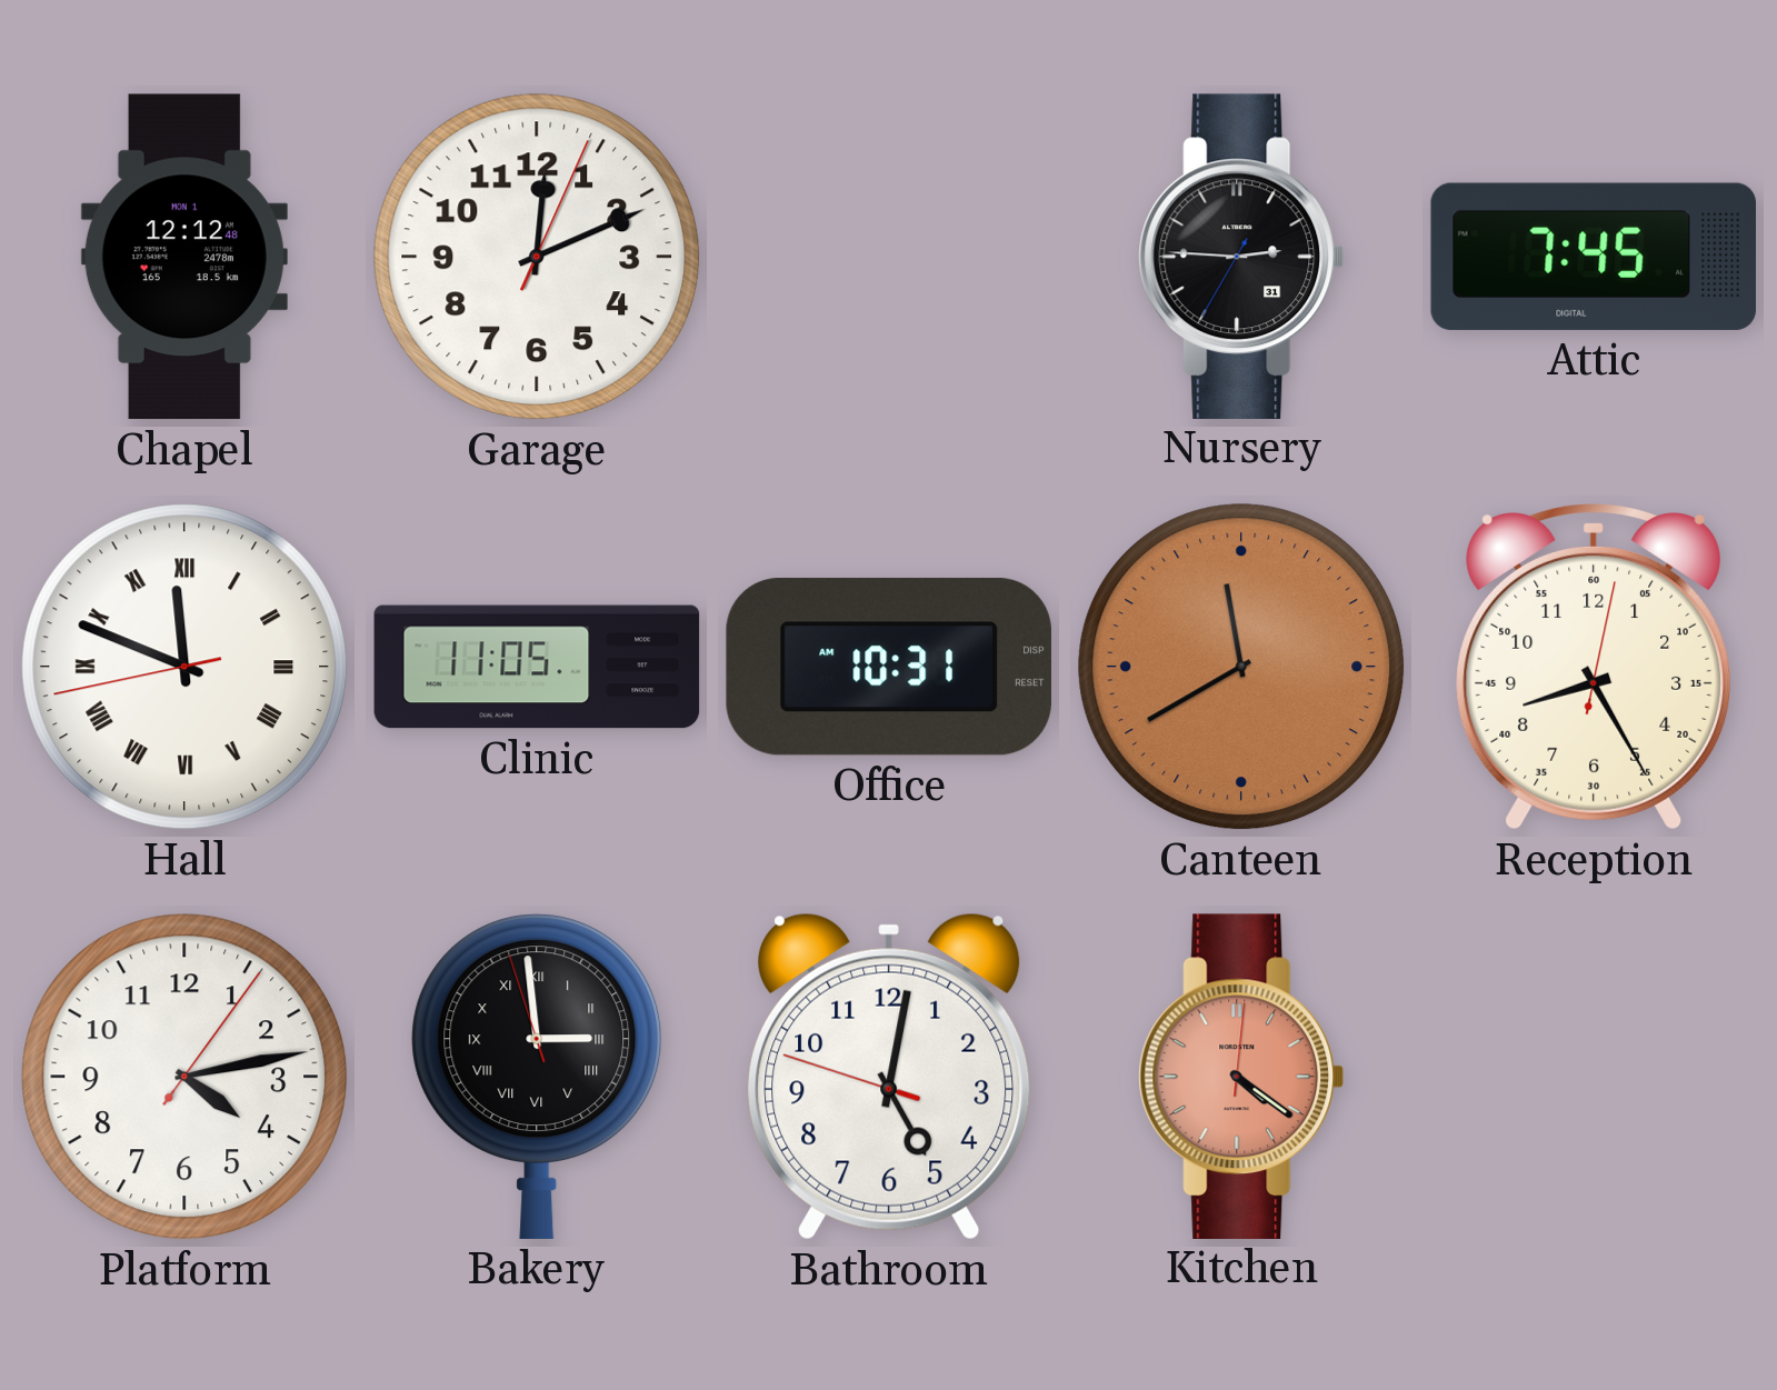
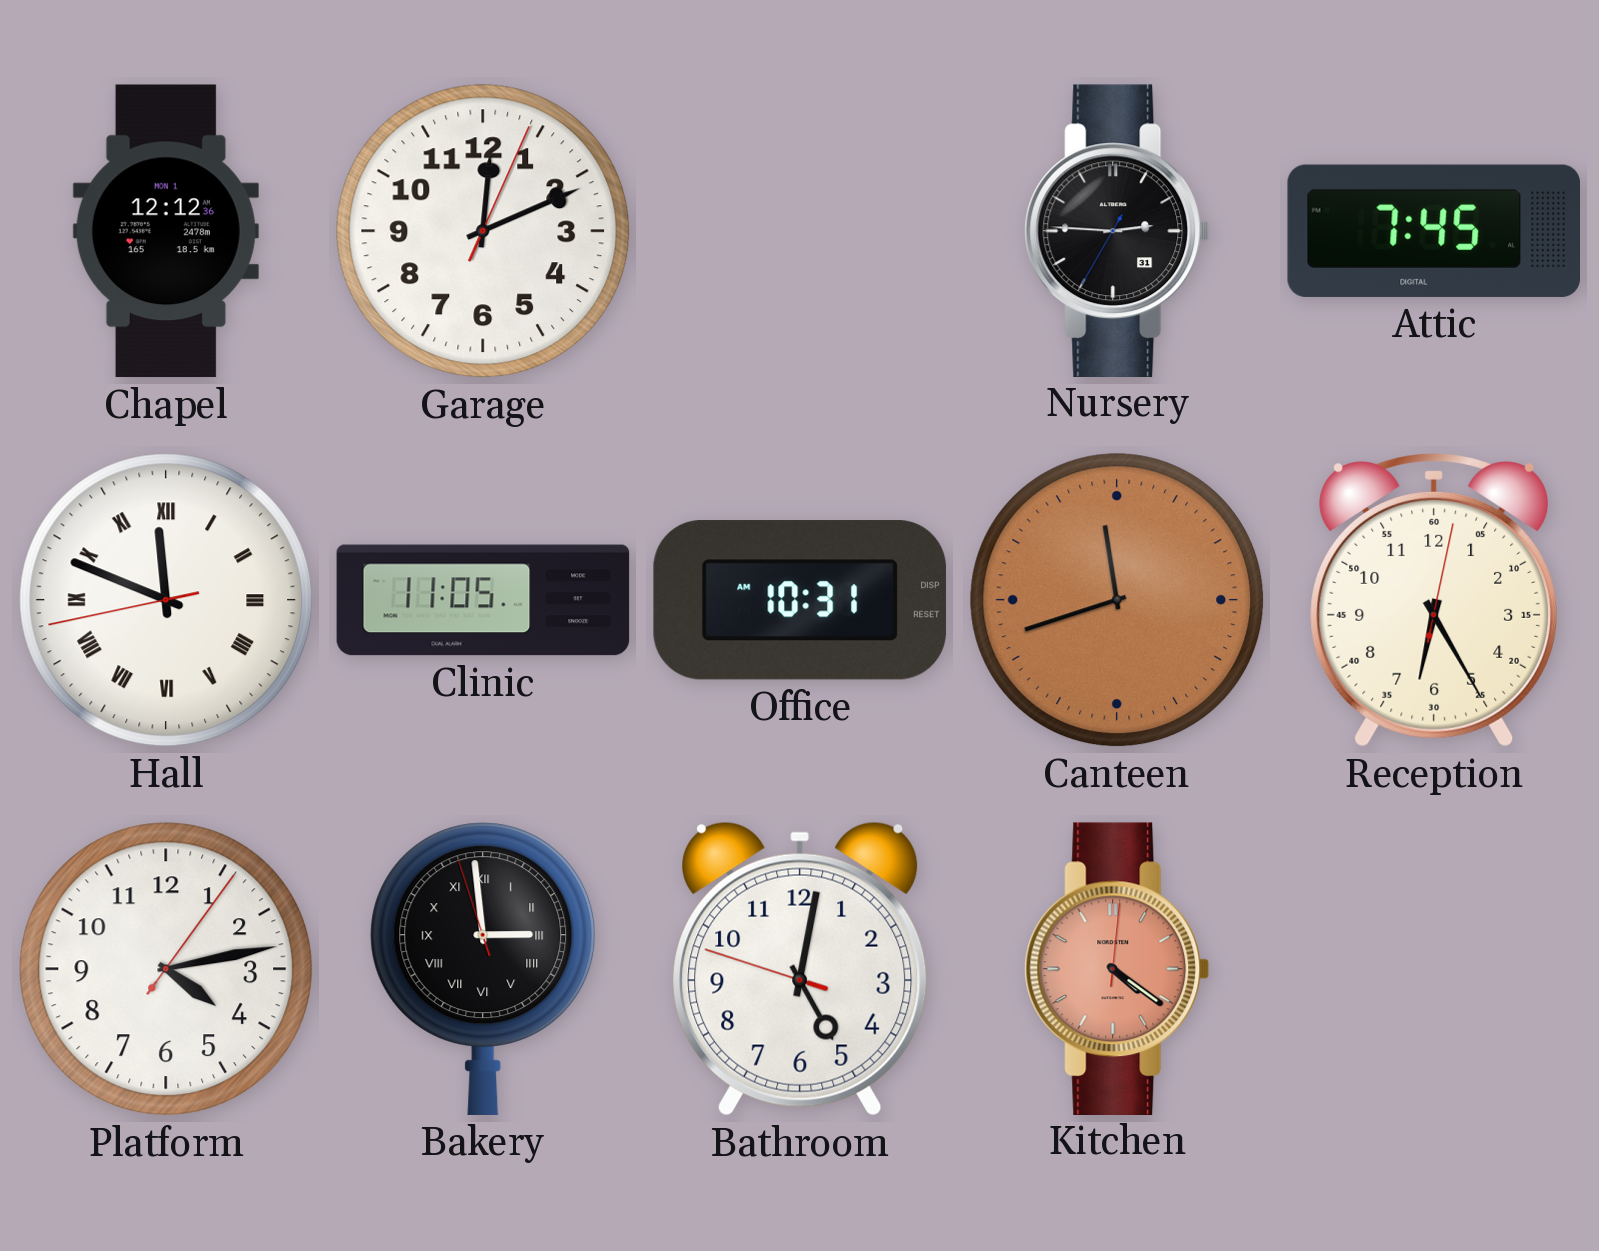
Chapel: 12:12:48 -> 12:12:36
Canteen: 11:40 -> 11:42
Reception: 8:25 -> 6:25
